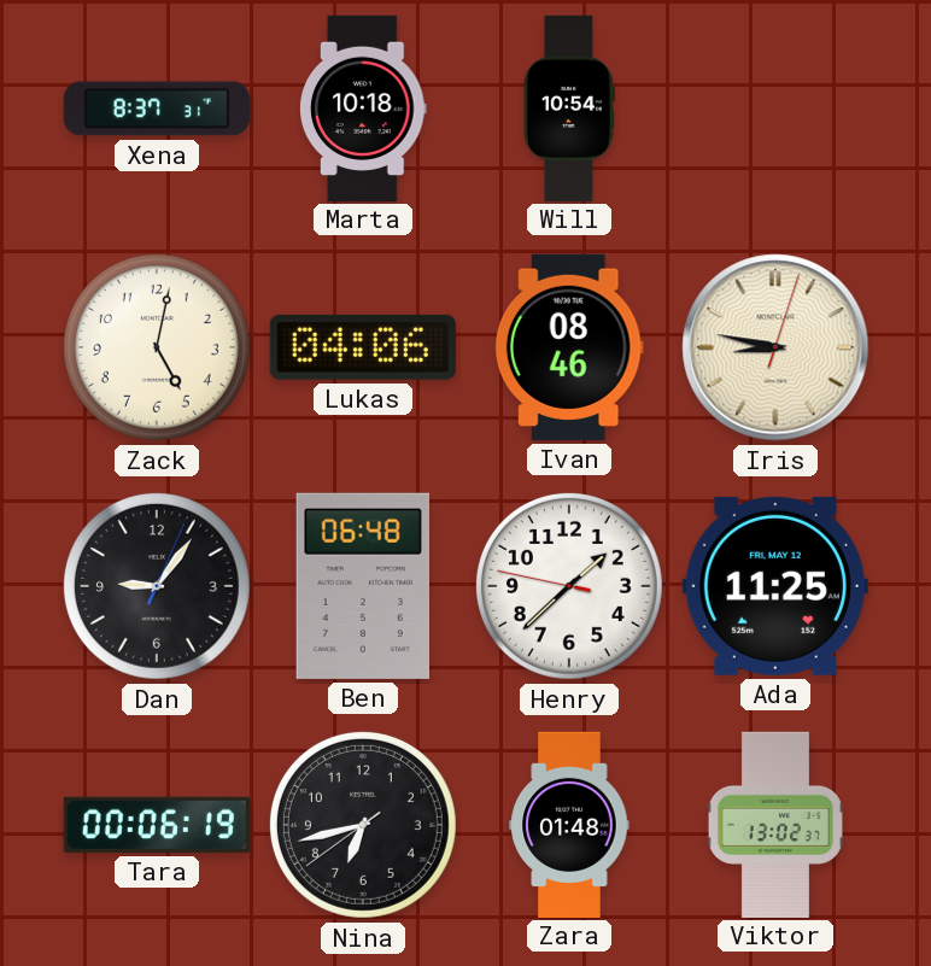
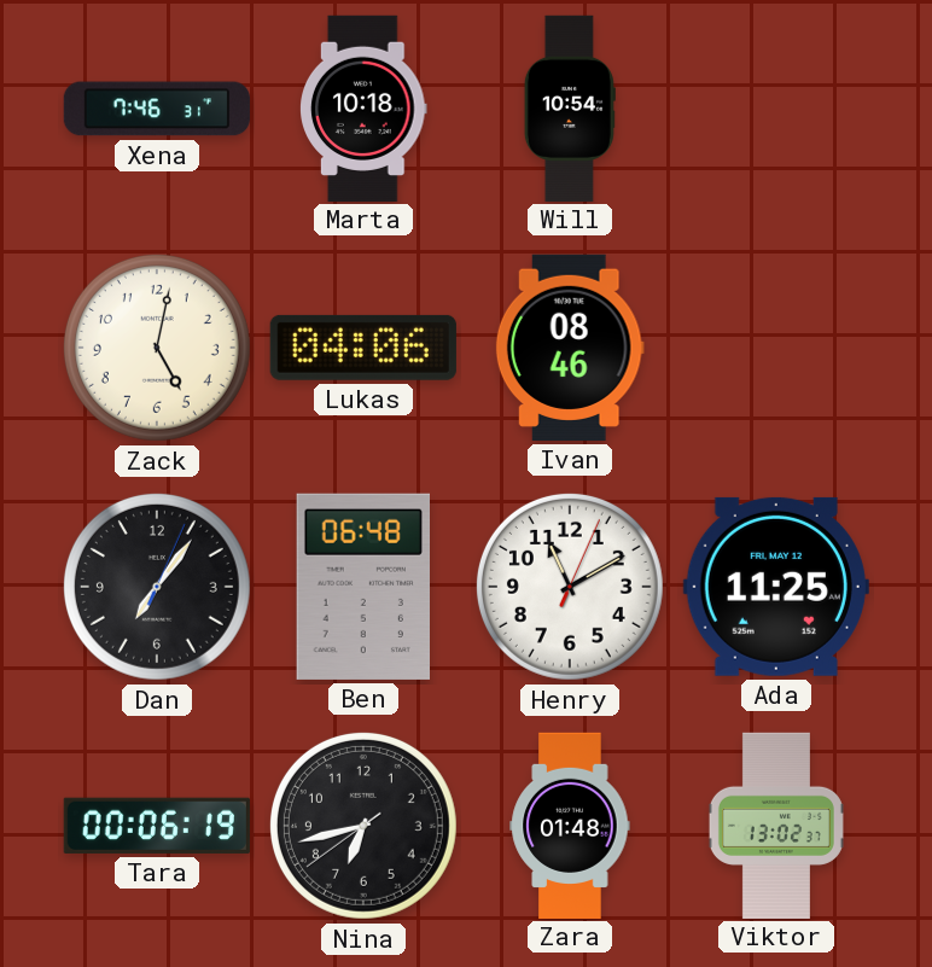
Xena: 8:37 -> 7:46
Iris: 8:47 -> none
Dan: 9:06 -> 7:06
Henry: 1:37 -> 11:10
